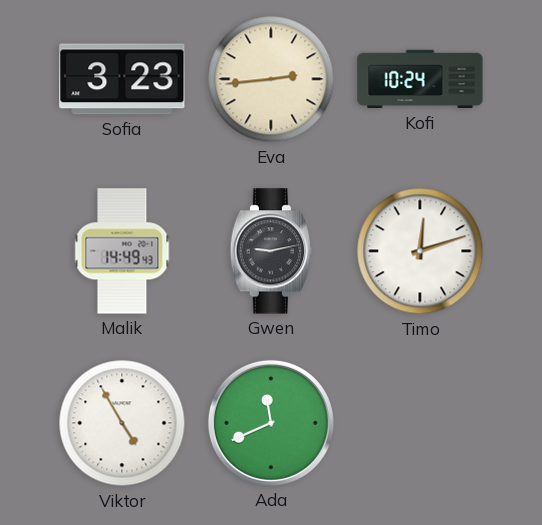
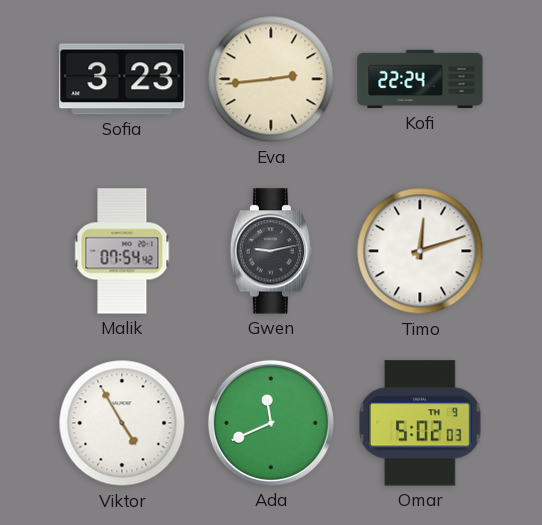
Kofi: 10:24 -> 22:24
Malik: 14:49 -> 07:54
Omar: none -> 5:02
